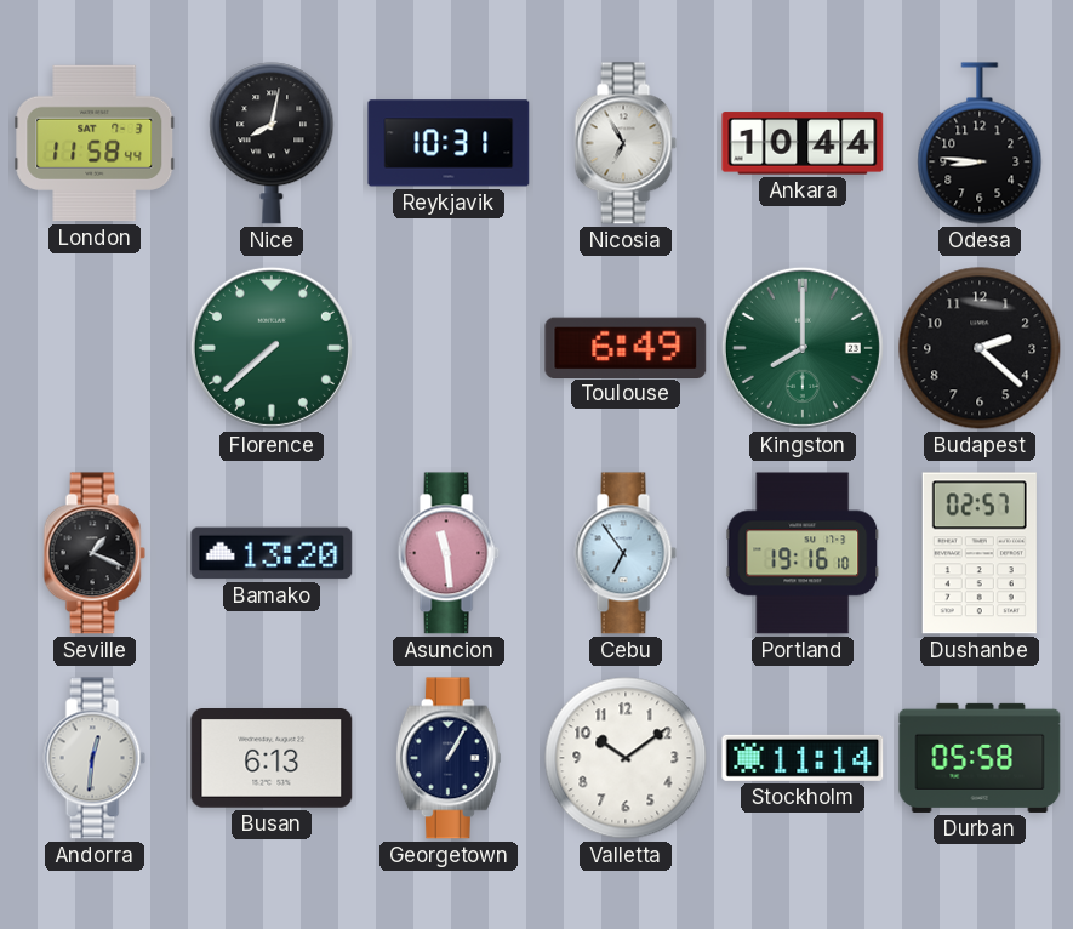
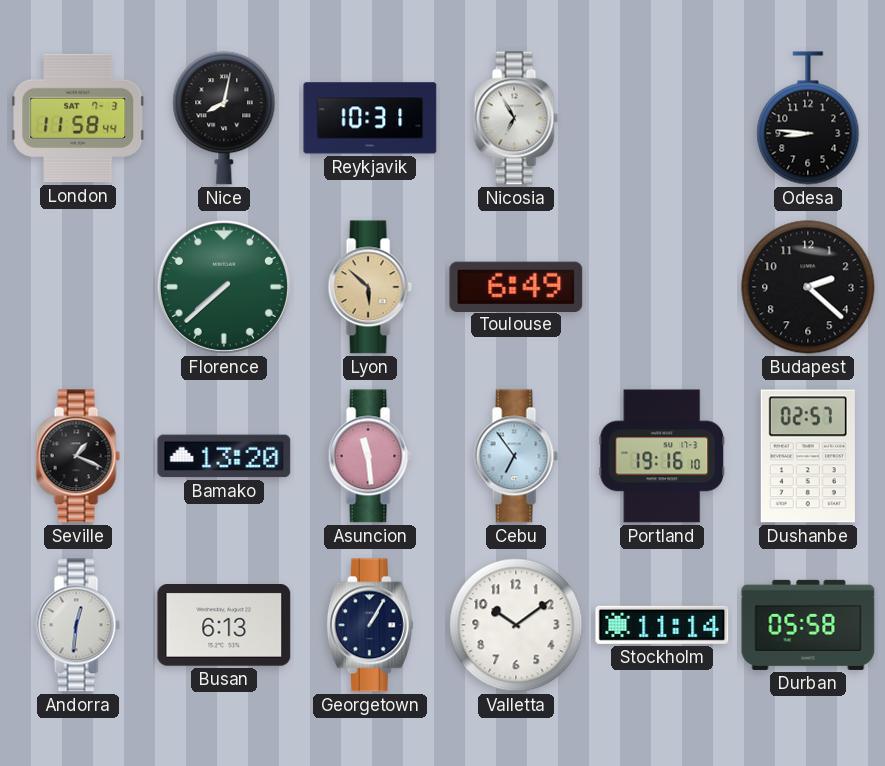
Ankara: 10:44 -> none
Lyon: none -> 5:52
Kingston: 8:00 -> none
